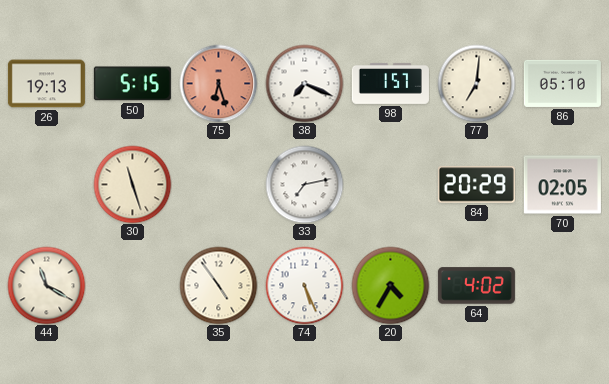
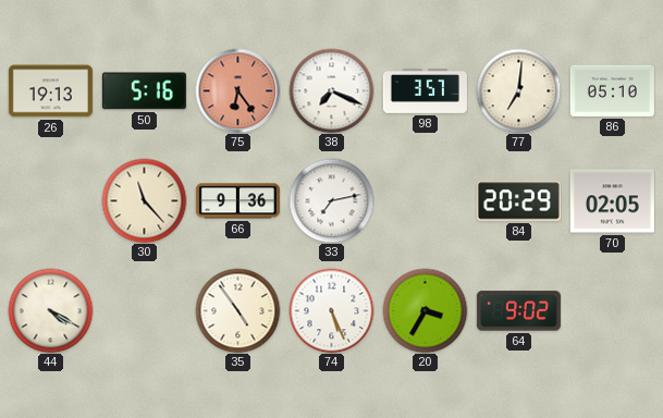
50: 5:15 -> 5:16
75: 6:27 -> 6:24
98: 1:57 -> 3:57
30: 11:27 -> 11:23
66: none -> 9:36
44: 11:20 -> 4:20
20: 4:35 -> 3:35
64: 4:02 -> 9:02
